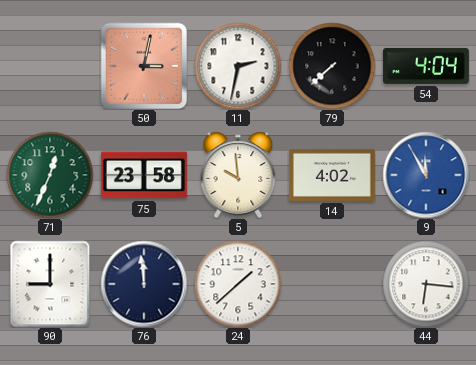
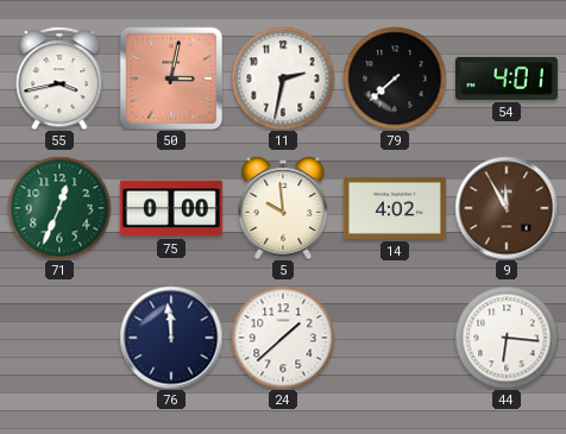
55: none -> 3:43
54: 4:04 -> 4:01
75: 23:58 -> 0:00
9 dial: blue -> brown
90: 9:00 -> none
